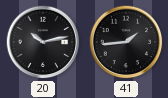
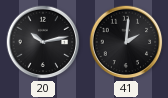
41: 1:44 -> 2:01
